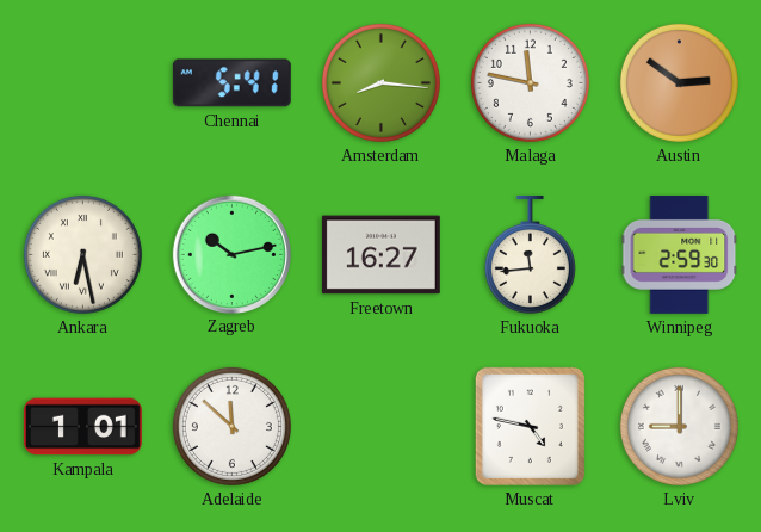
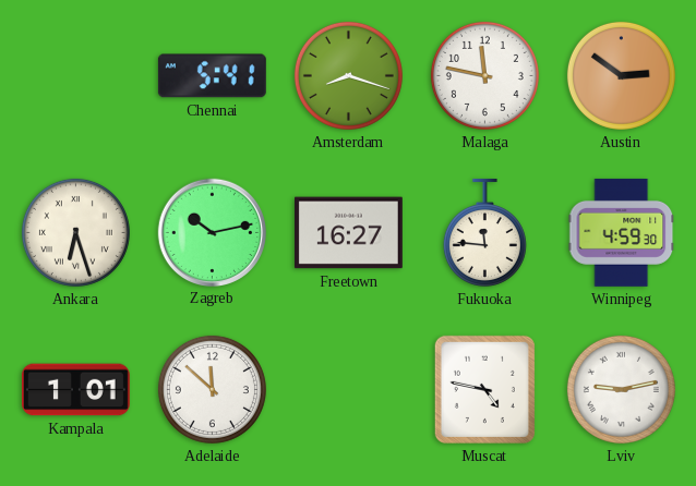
Amsterdam: 8:16 -> 8:18
Ankara: 6:28 -> 6:27
Fukuoka: 11:44 -> 11:46
Winnipeg: 2:59 -> 4:59
Lviv: 9:00 -> 9:13
